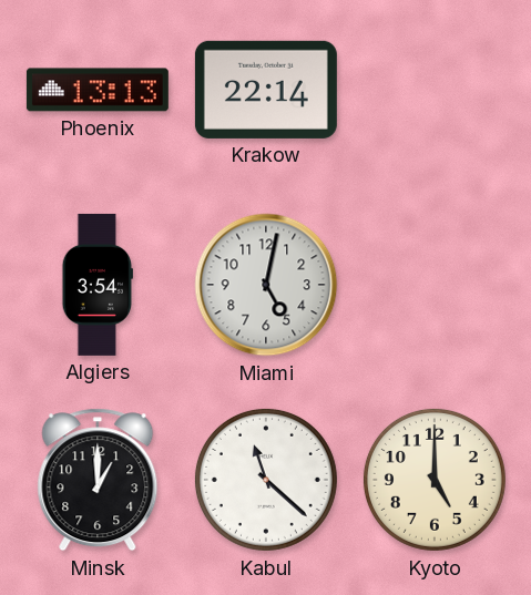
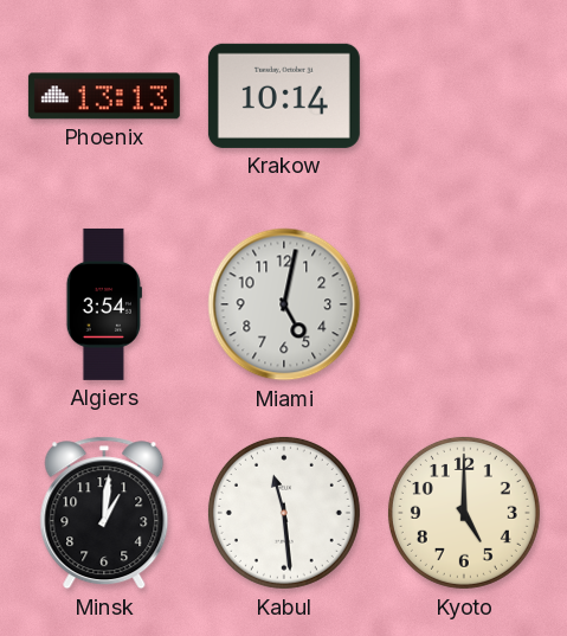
Krakow: 22:14 -> 10:14
Minsk: 1:00 -> 1:01
Kabul: 11:22 -> 11:29
